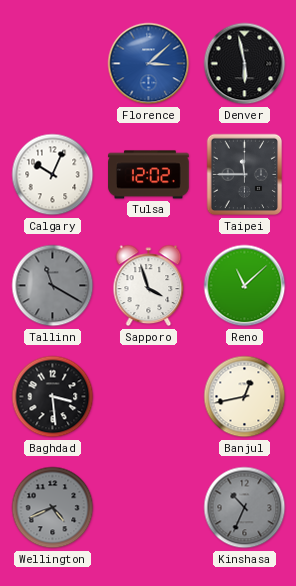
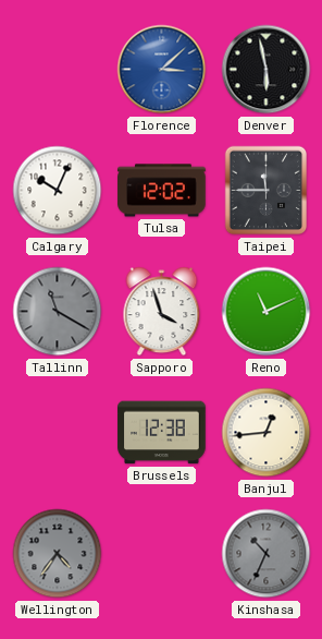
Reno: 11:08 -> 11:11
Baghdad: 3:29 -> none
Brussels: none -> 12:38
Banjul: 12:43 -> 12:44
Wellington: 4:41 -> 4:36
